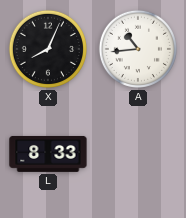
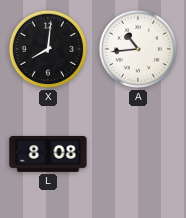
X: 8:04 -> 8:01
L: 8:33 -> 8:08
